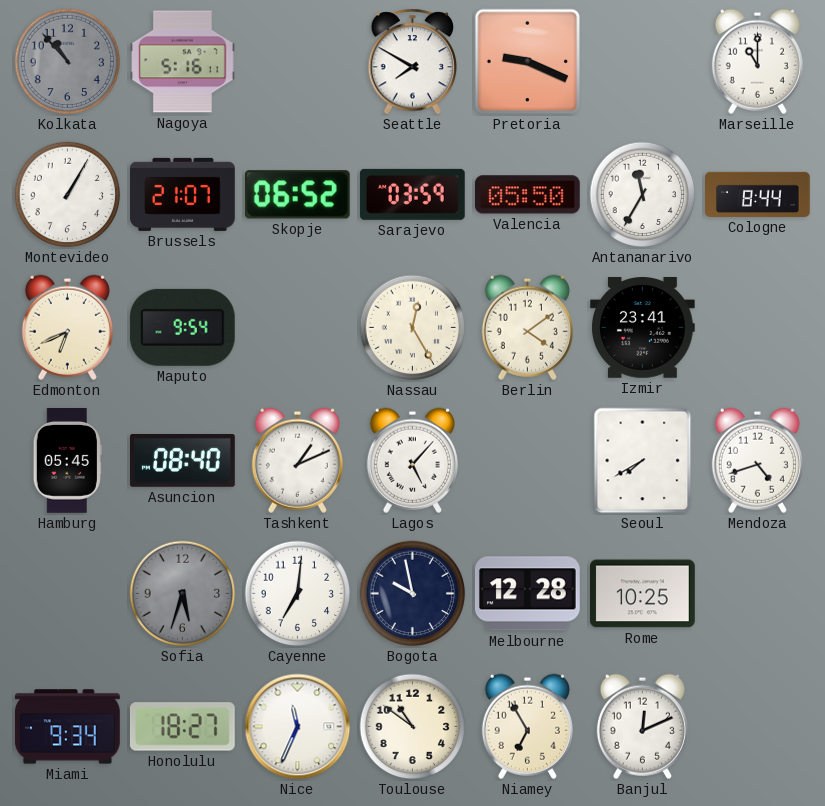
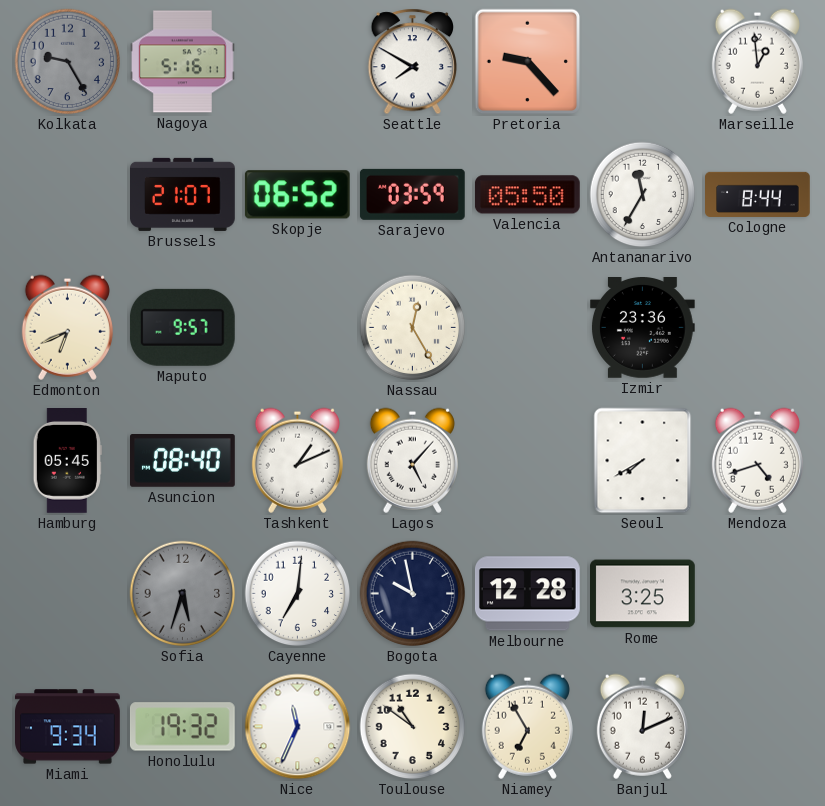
Kolkata: 10:53 -> 9:25
Pretoria: 9:19 -> 9:23
Marseille: 11:00 -> 12:59
Montevideo: 1:05 -> none
Maputo: 9:54 -> 9:57
Berlin: 4:09 -> none
Izmir: 23:41 -> 23:36
Rome: 10:25 -> 3:25
Honolulu: 18:27 -> 19:32
